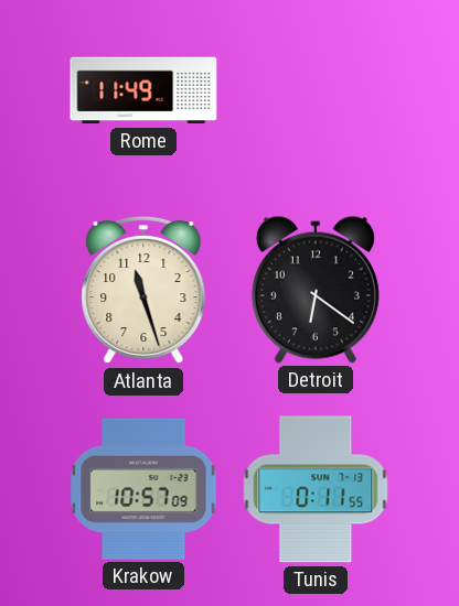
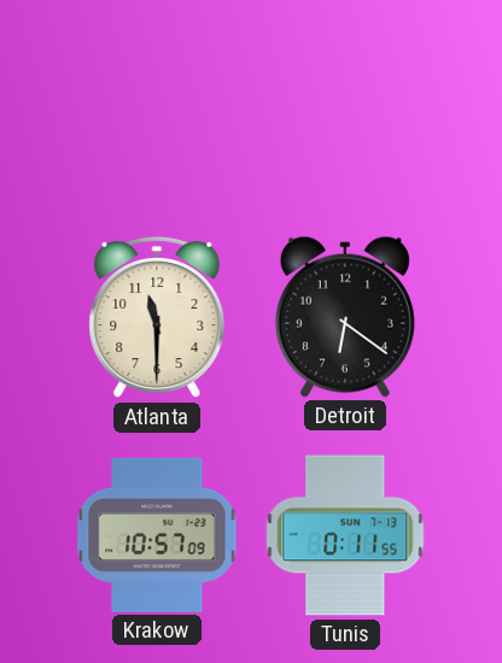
Rome: 11:49 -> none
Atlanta: 11:27 -> 11:30
